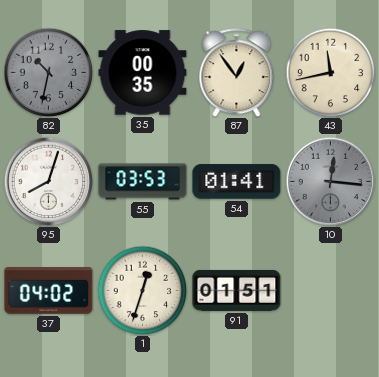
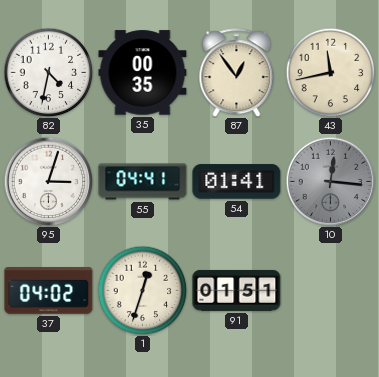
82: 10:32 -> 4:32
82 dial: grey -> white
95: 8:03 -> 3:03
55: 03:53 -> 04:41
